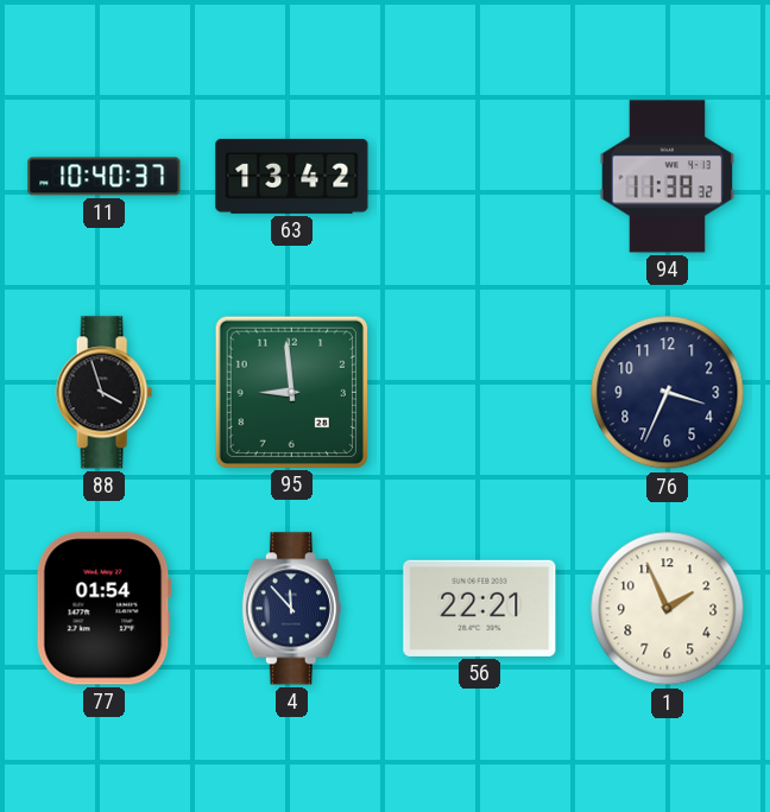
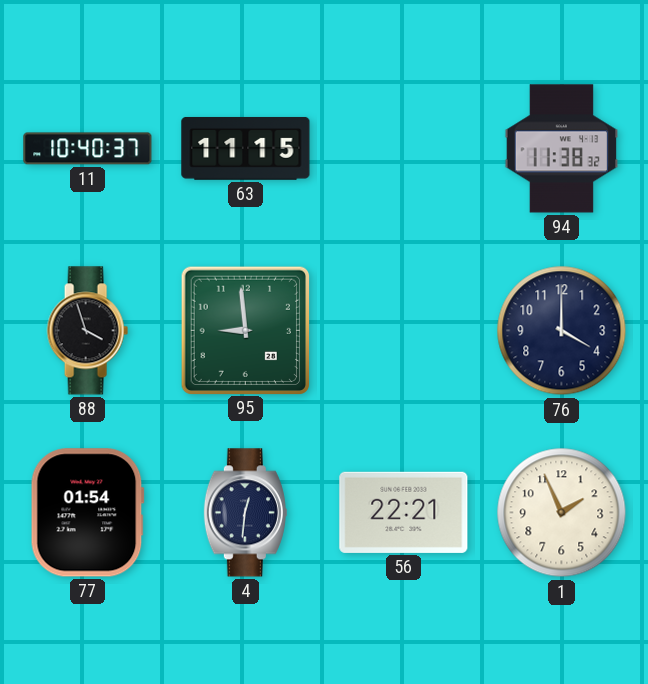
63: 13:42 -> 11:15
76: 3:34 -> 4:00
4: 11:53 -> 12:31
